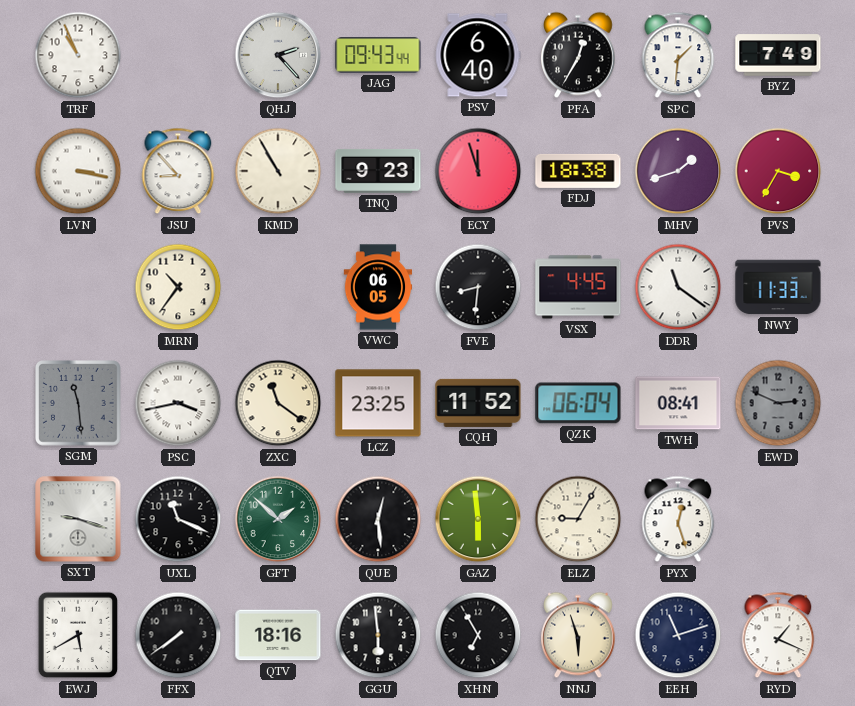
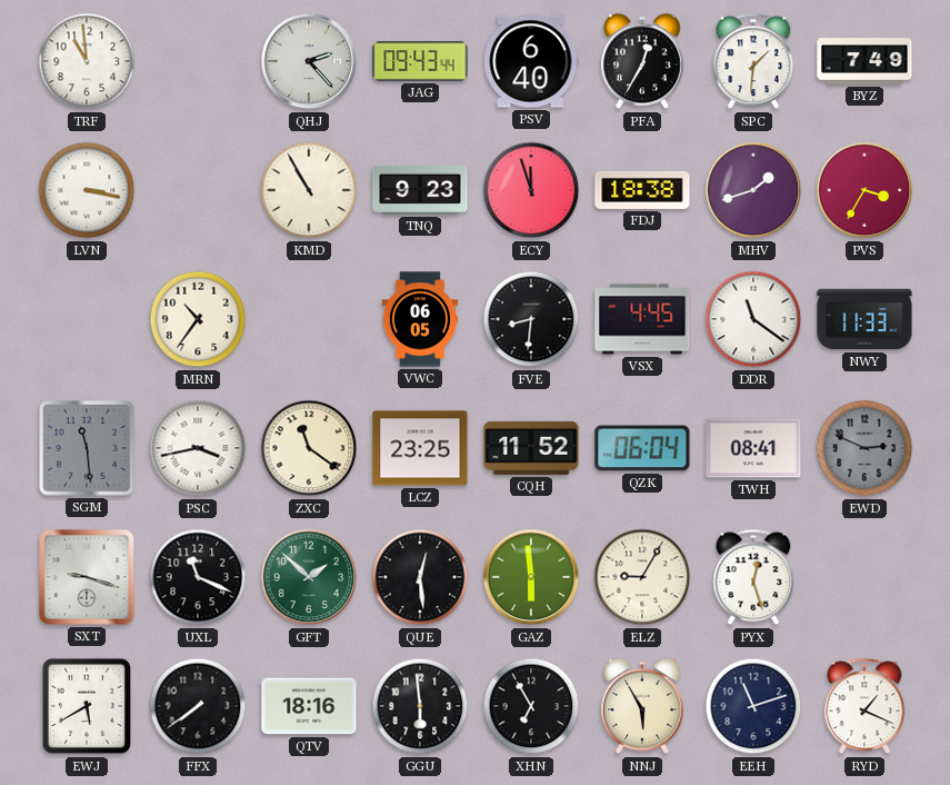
TRF: 10:56 -> 10:59
JSU: 8:53 -> none
NNJ: 5:57 -> 5:55
